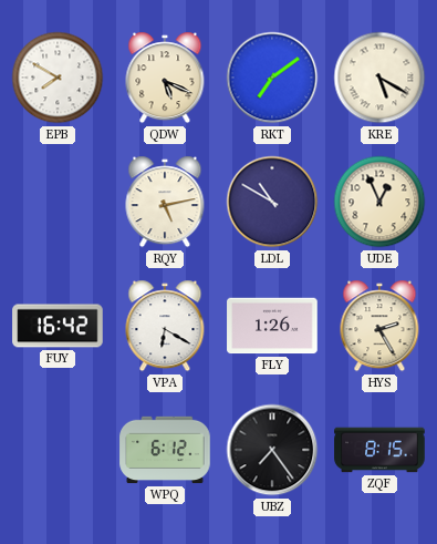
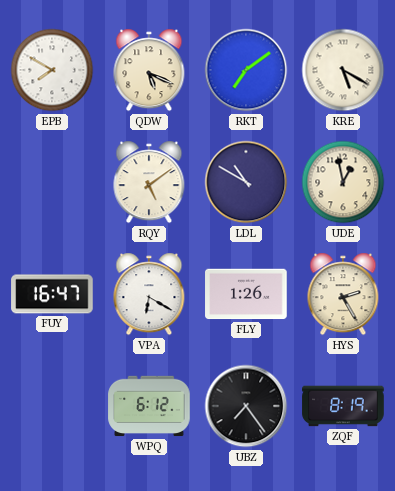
RQY: 5:13 -> 5:09
UDE: 12:56 -> 12:58
FUY: 16:42 -> 16:47
ZQF: 8:15 -> 8:19
